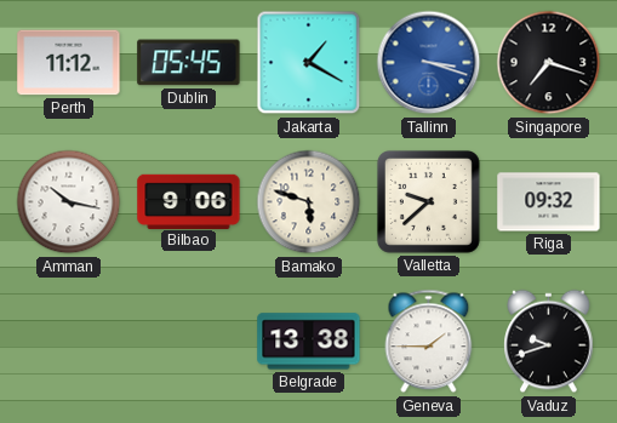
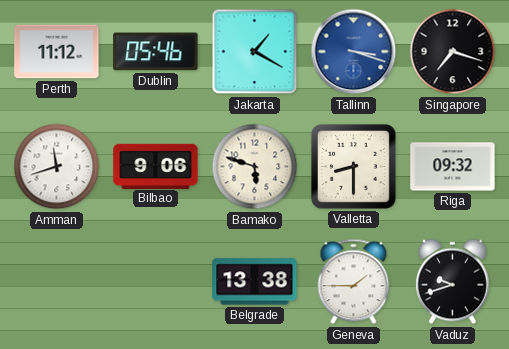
Dublin: 05:45 -> 05:46
Amman: 10:17 -> 11:42
Valletta: 9:38 -> 8:30
